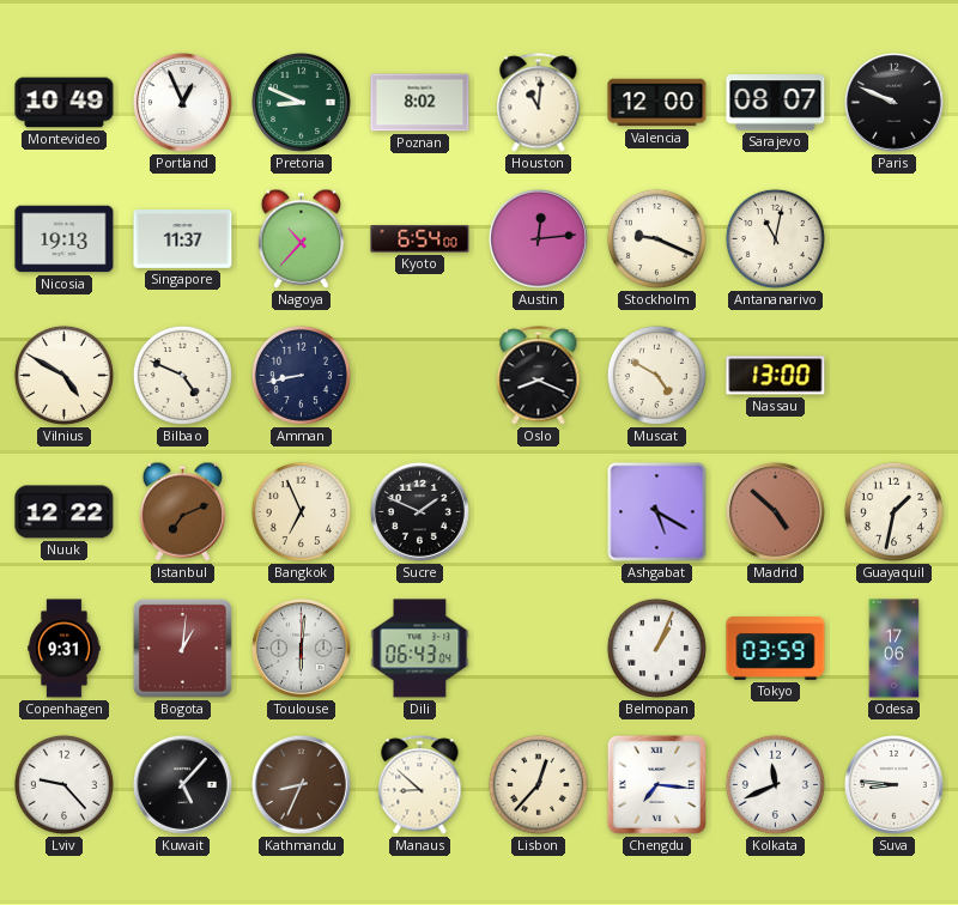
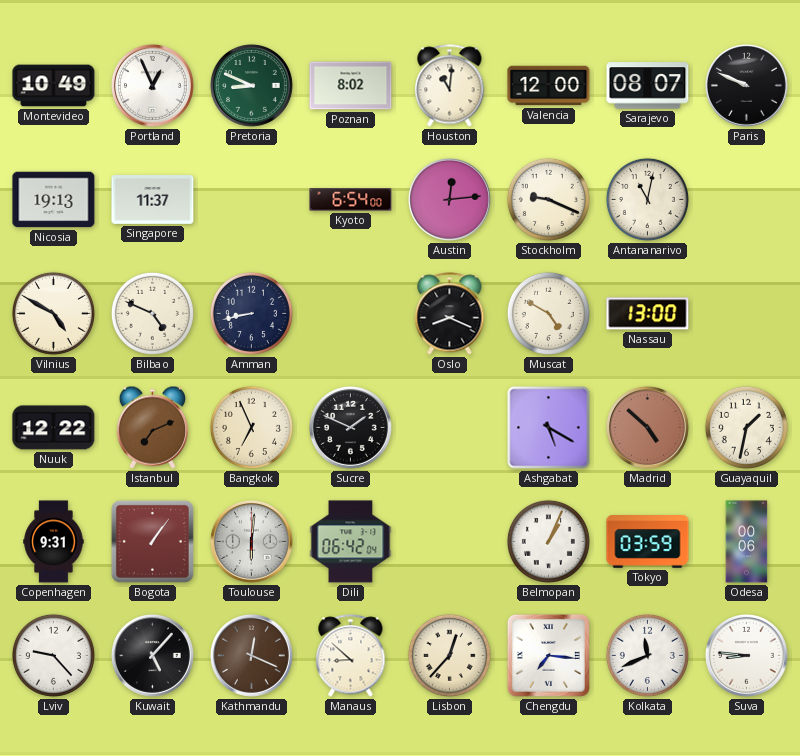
Nagoya: 10:37 -> none
Bogota: 1:01 -> 1:06
Dili: 06:43 -> 06:42
Odesa: 17:06 -> 00:06
Kathmandu: 8:34 -> 12:19
